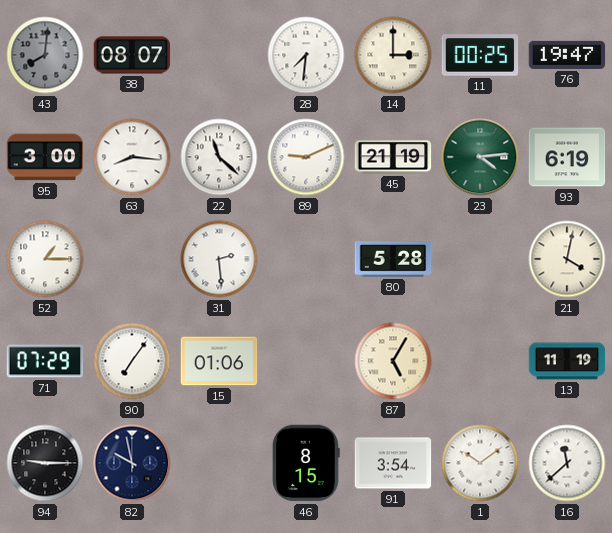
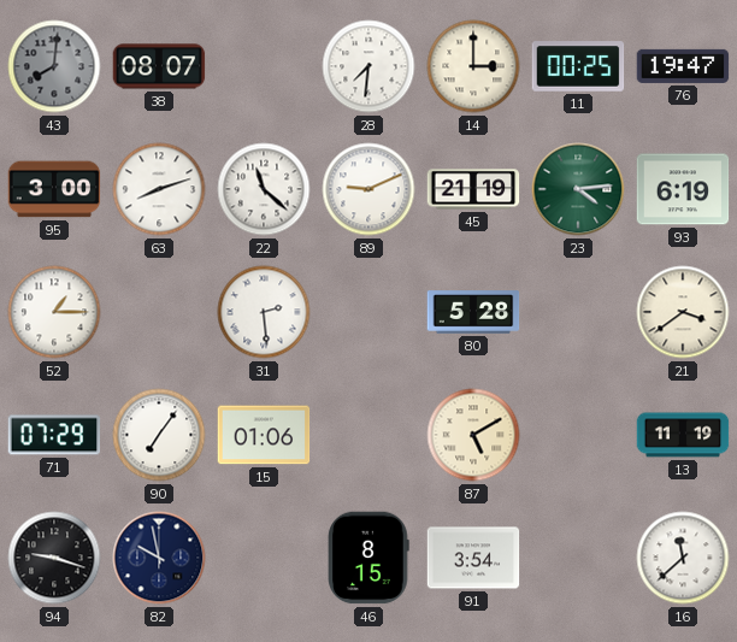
63: 8:16 -> 8:12
21: 4:02 -> 3:39
87: 5:05 -> 5:10
94: 9:15 -> 9:18
1: 10:09 -> none
